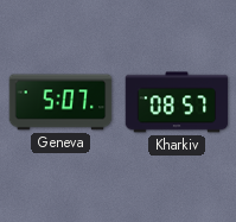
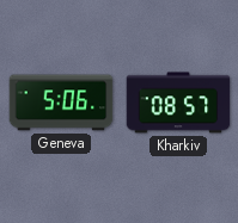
Geneva: 5:07 -> 5:06
